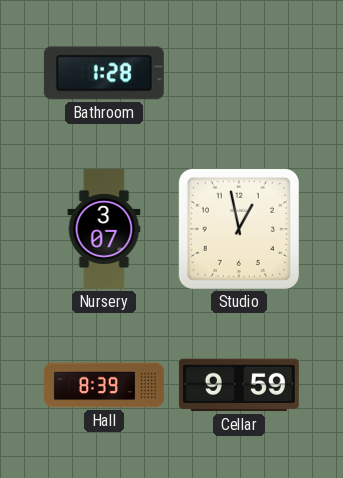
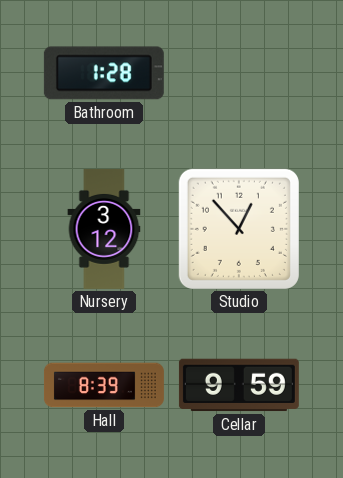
Nursery: 3:07 -> 3:12
Studio: 12:58 -> 12:53
